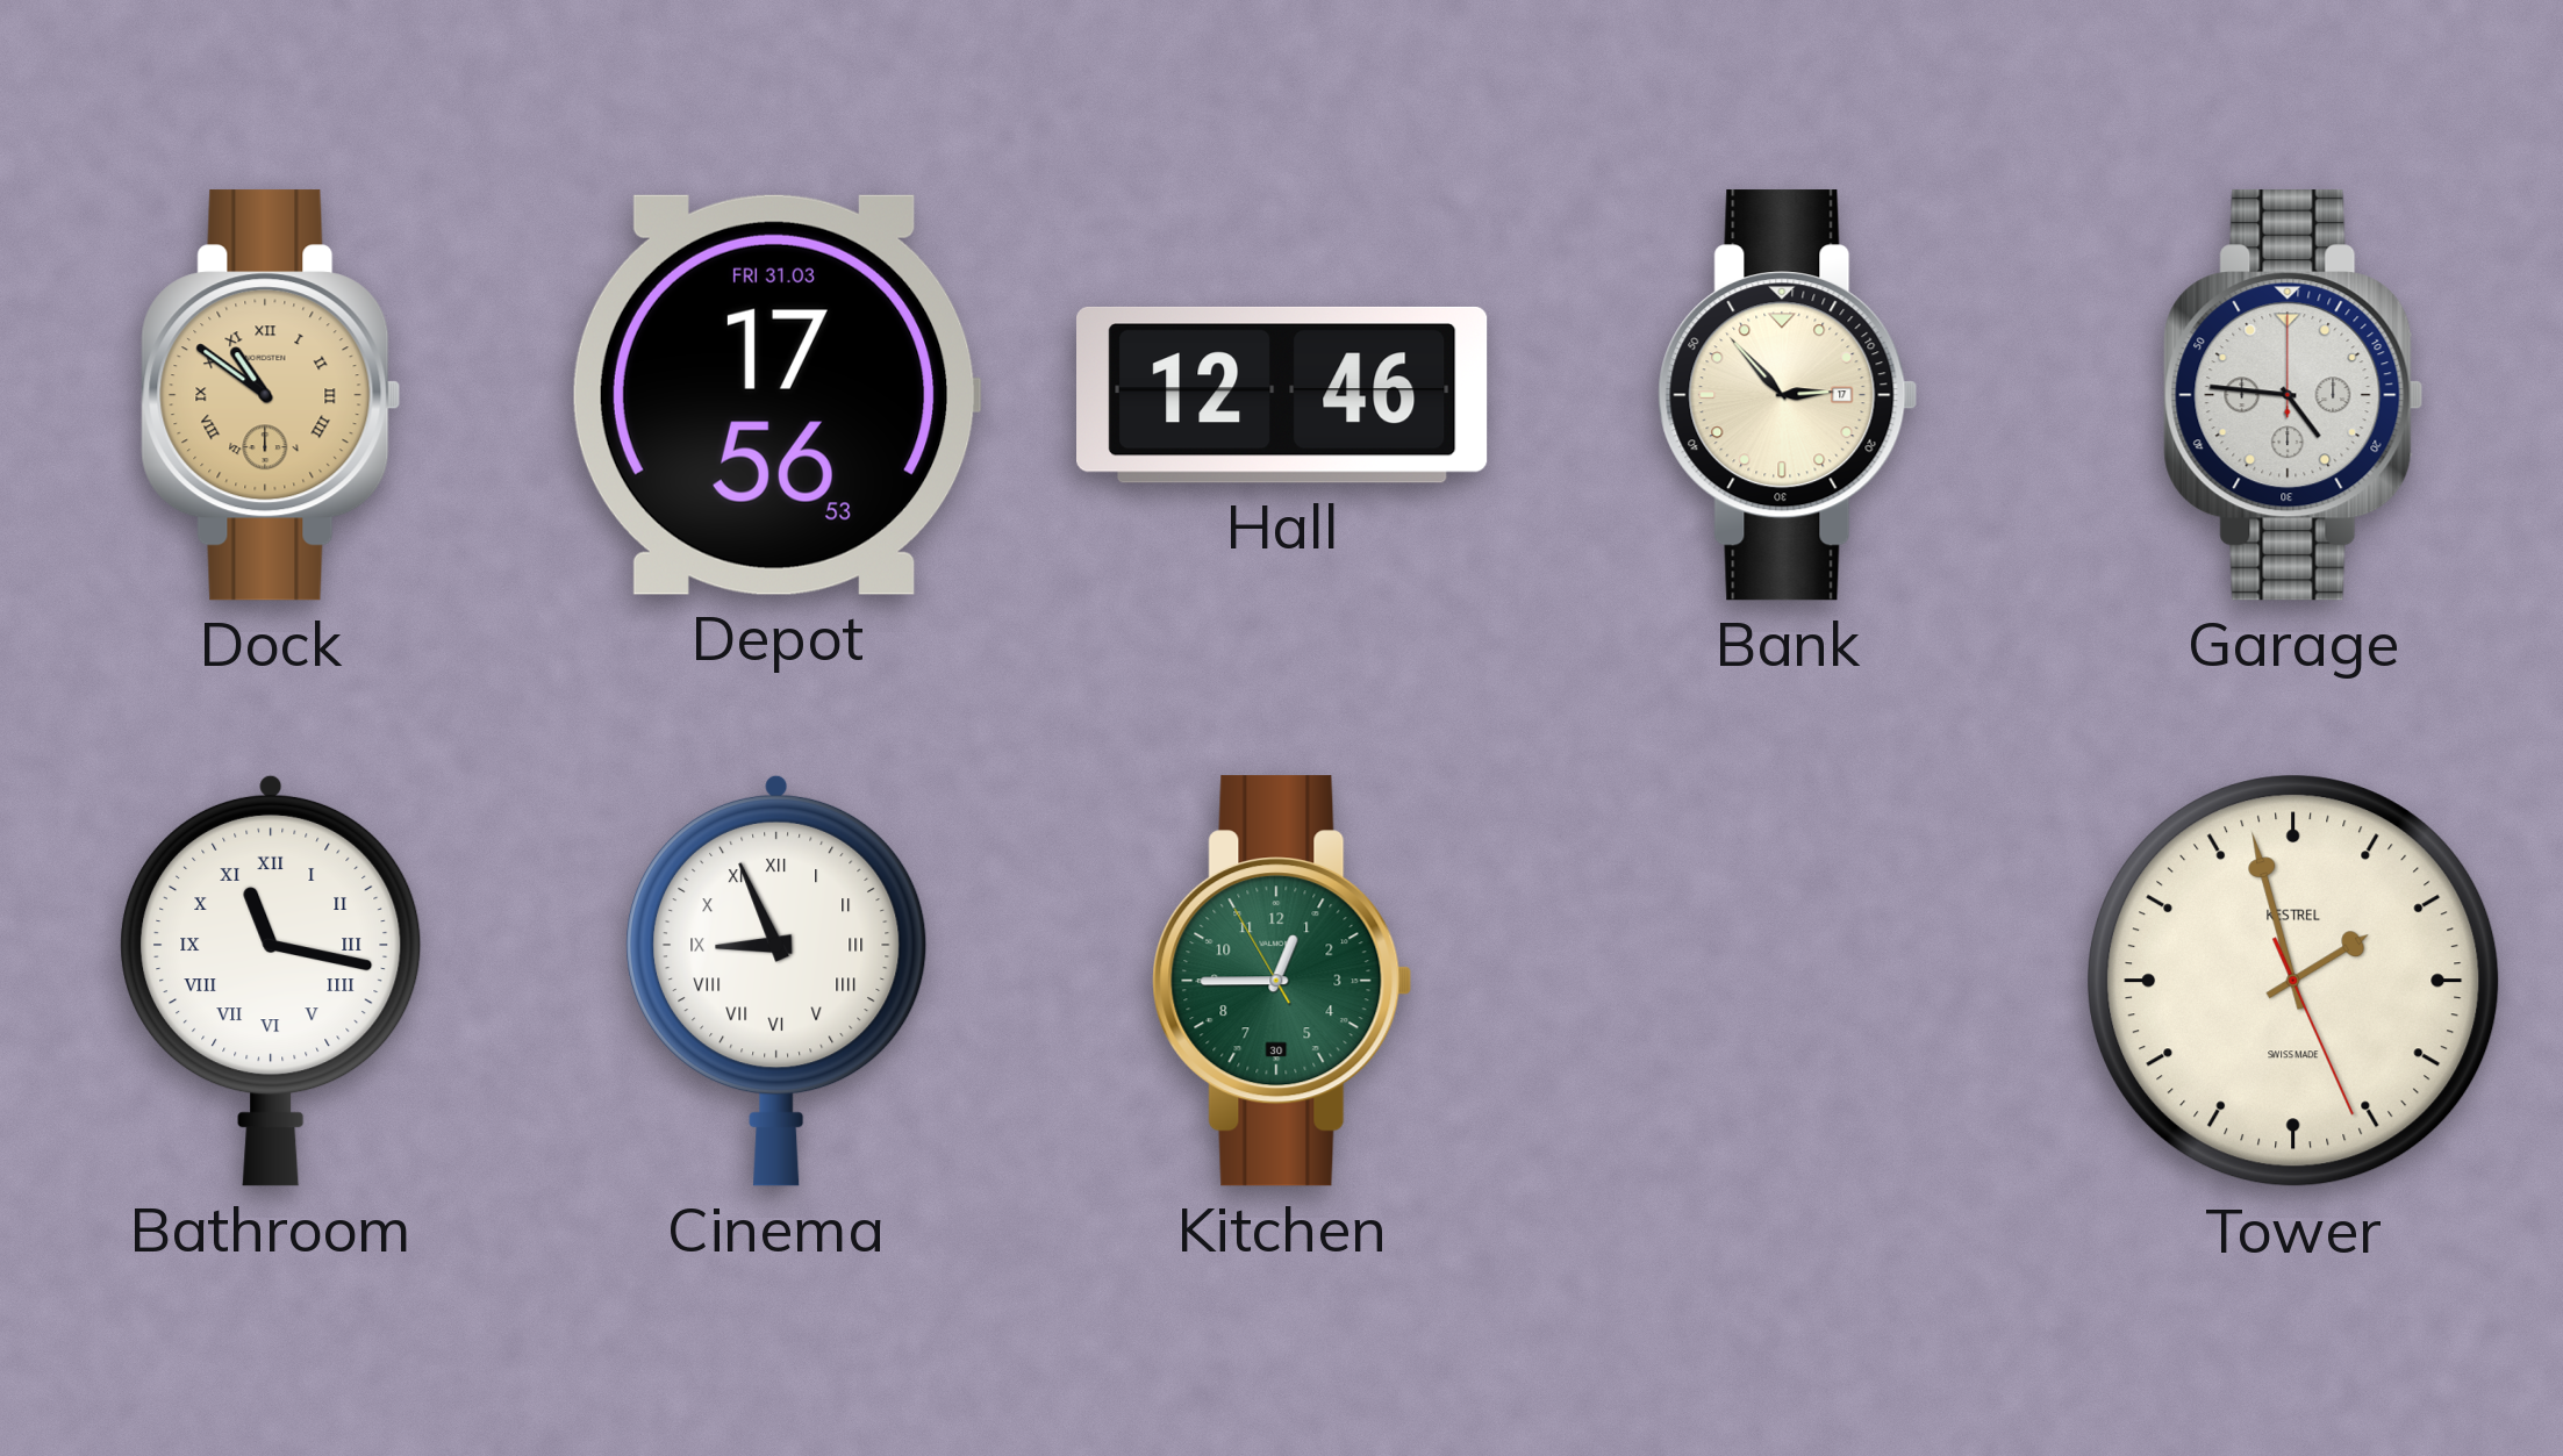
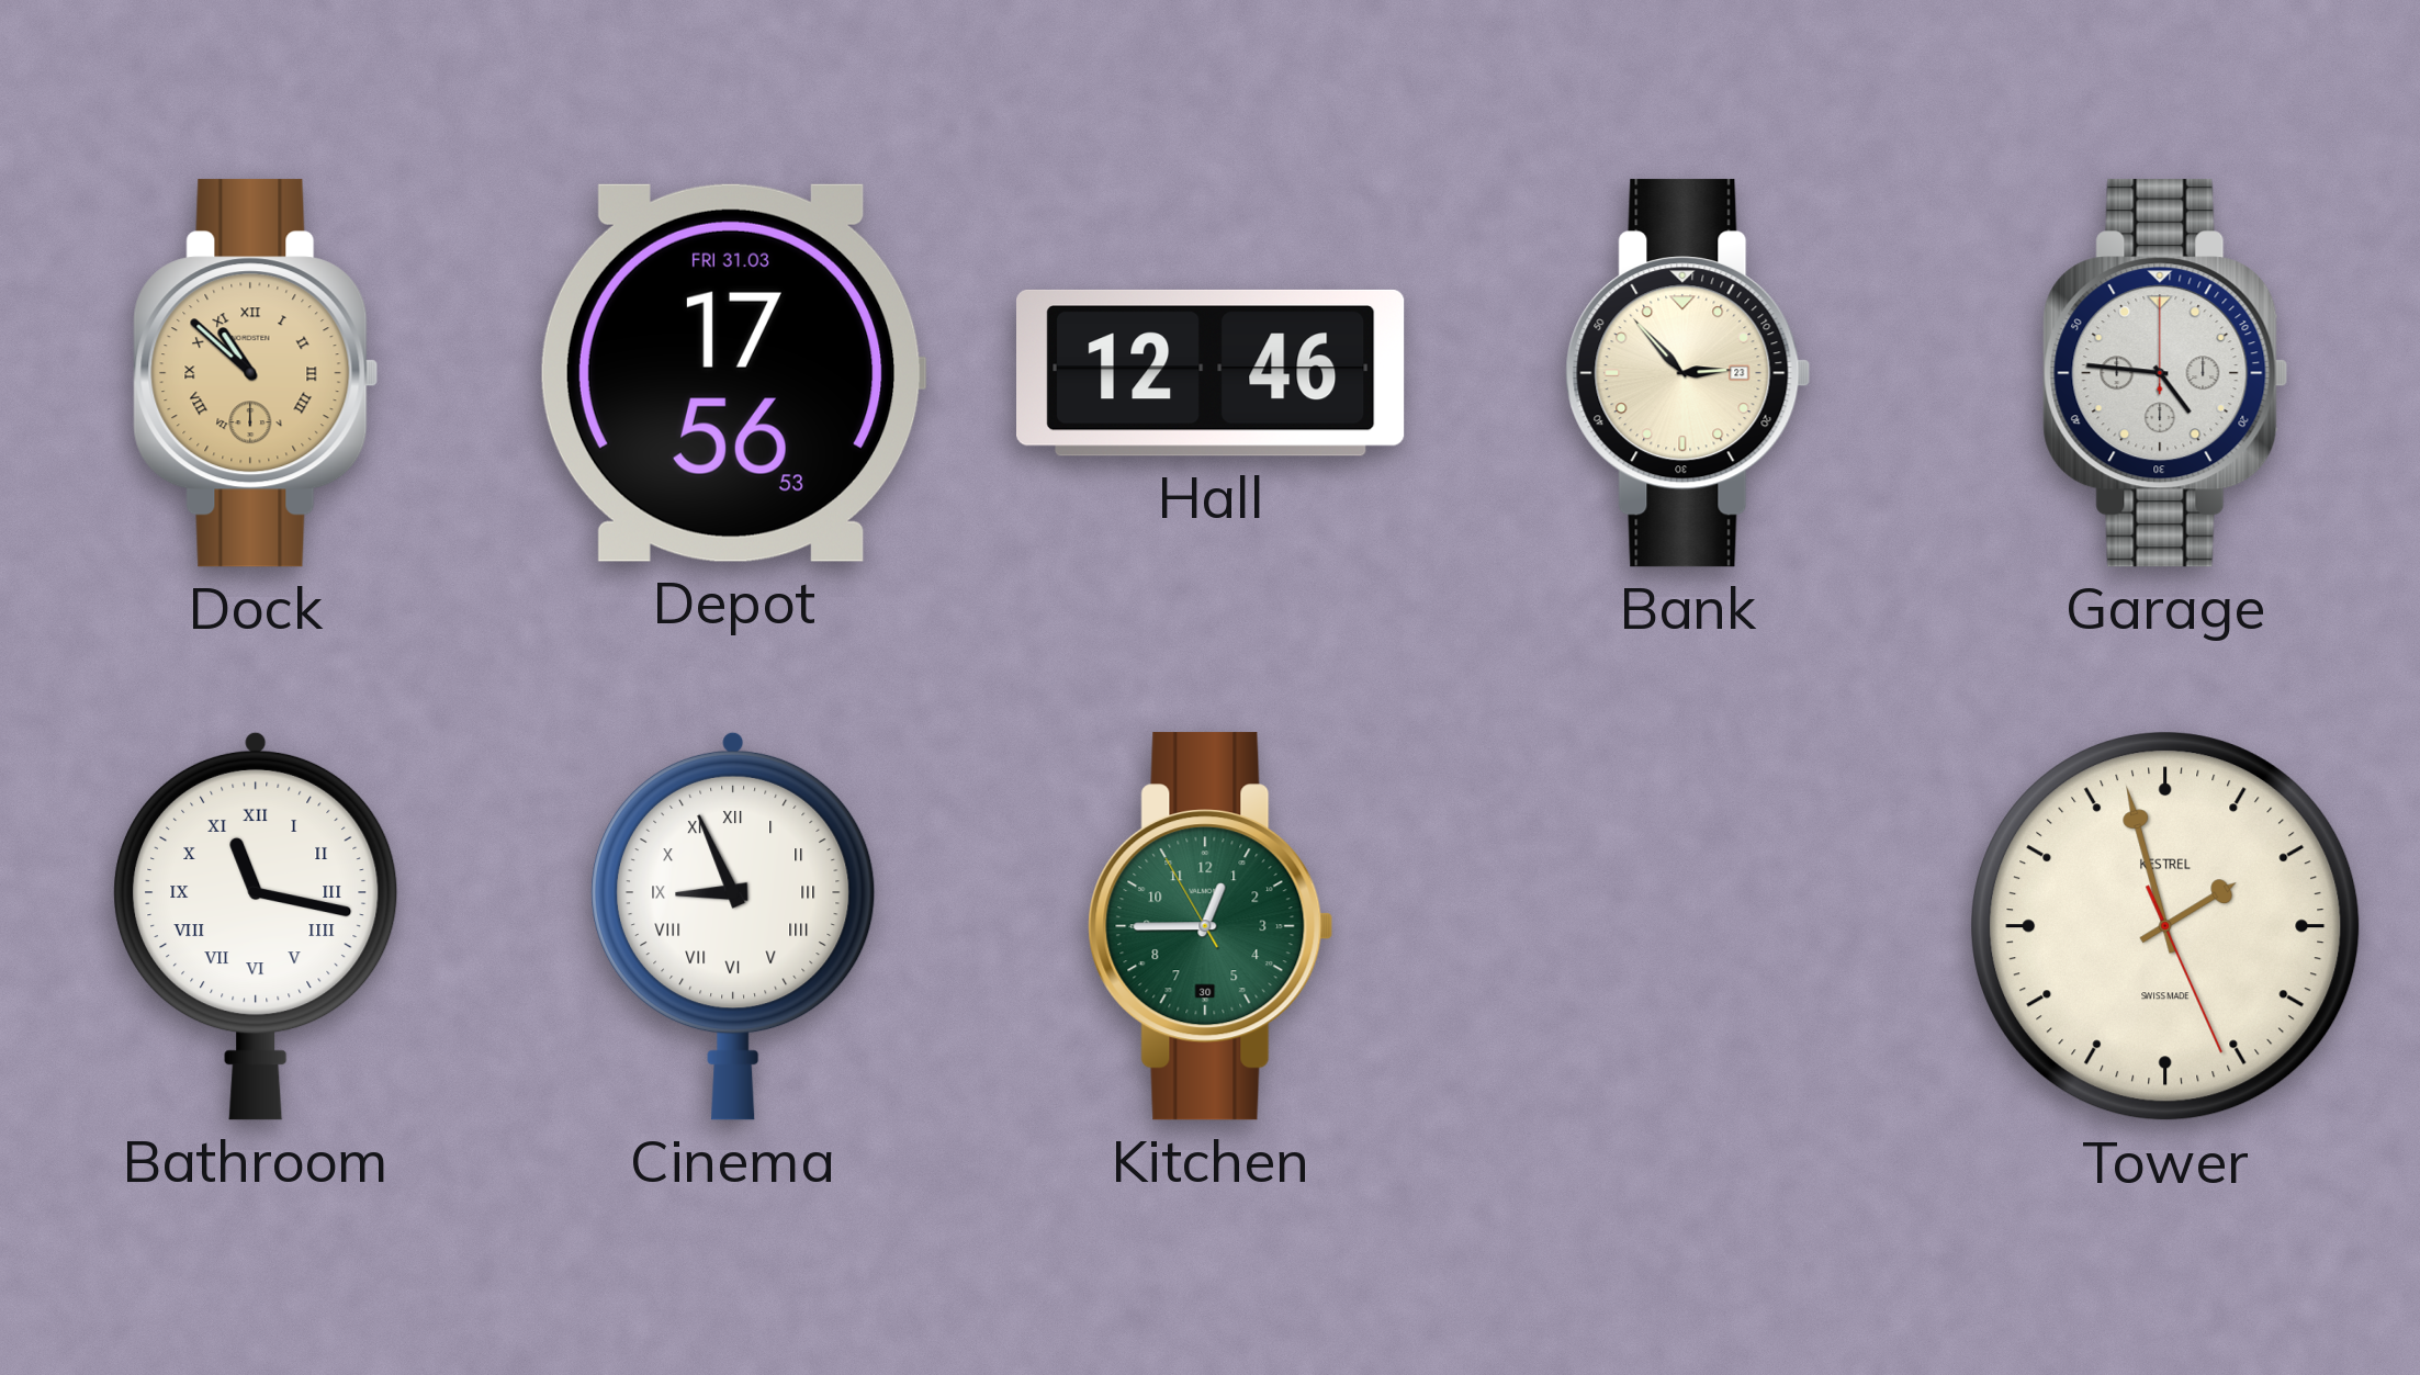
Dock: 10:51 -> 10:52
Bank date: 17 -> 23
